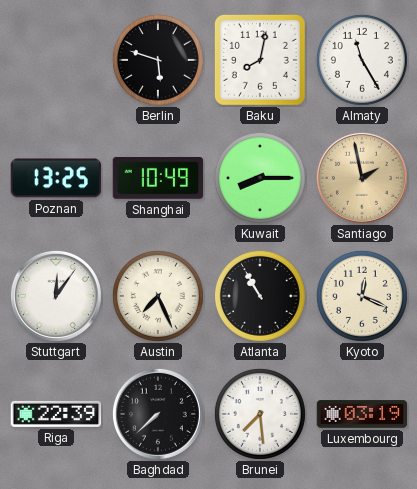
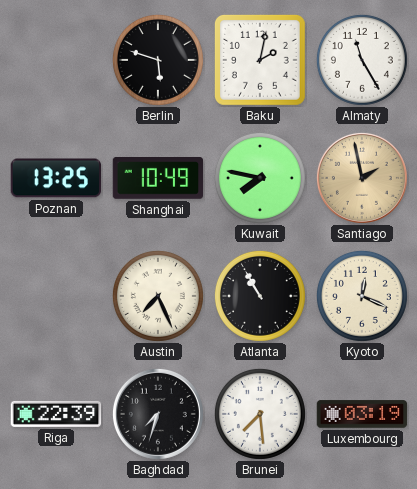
Baku: 8:02 -> 2:02
Kuwait: 8:15 -> 7:47
Stuttgart: 12:06 -> none
Baghdad: 7:38 -> 7:33
